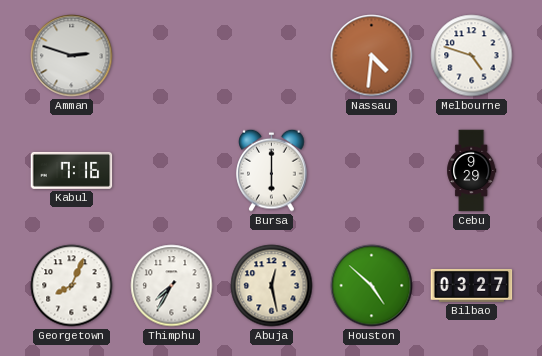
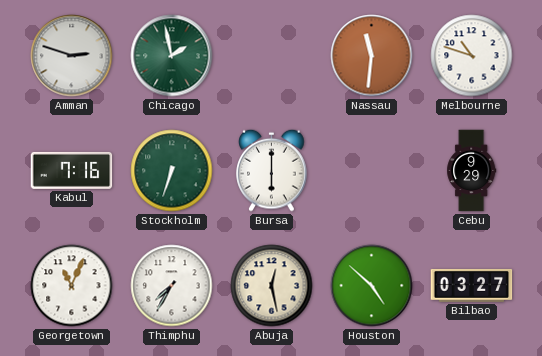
Chicago: none -> 1:58
Nassau: 4:31 -> 11:31
Melbourne: 4:48 -> 10:48
Stockholm: none -> 6:33
Georgetown: 8:04 -> 11:04
